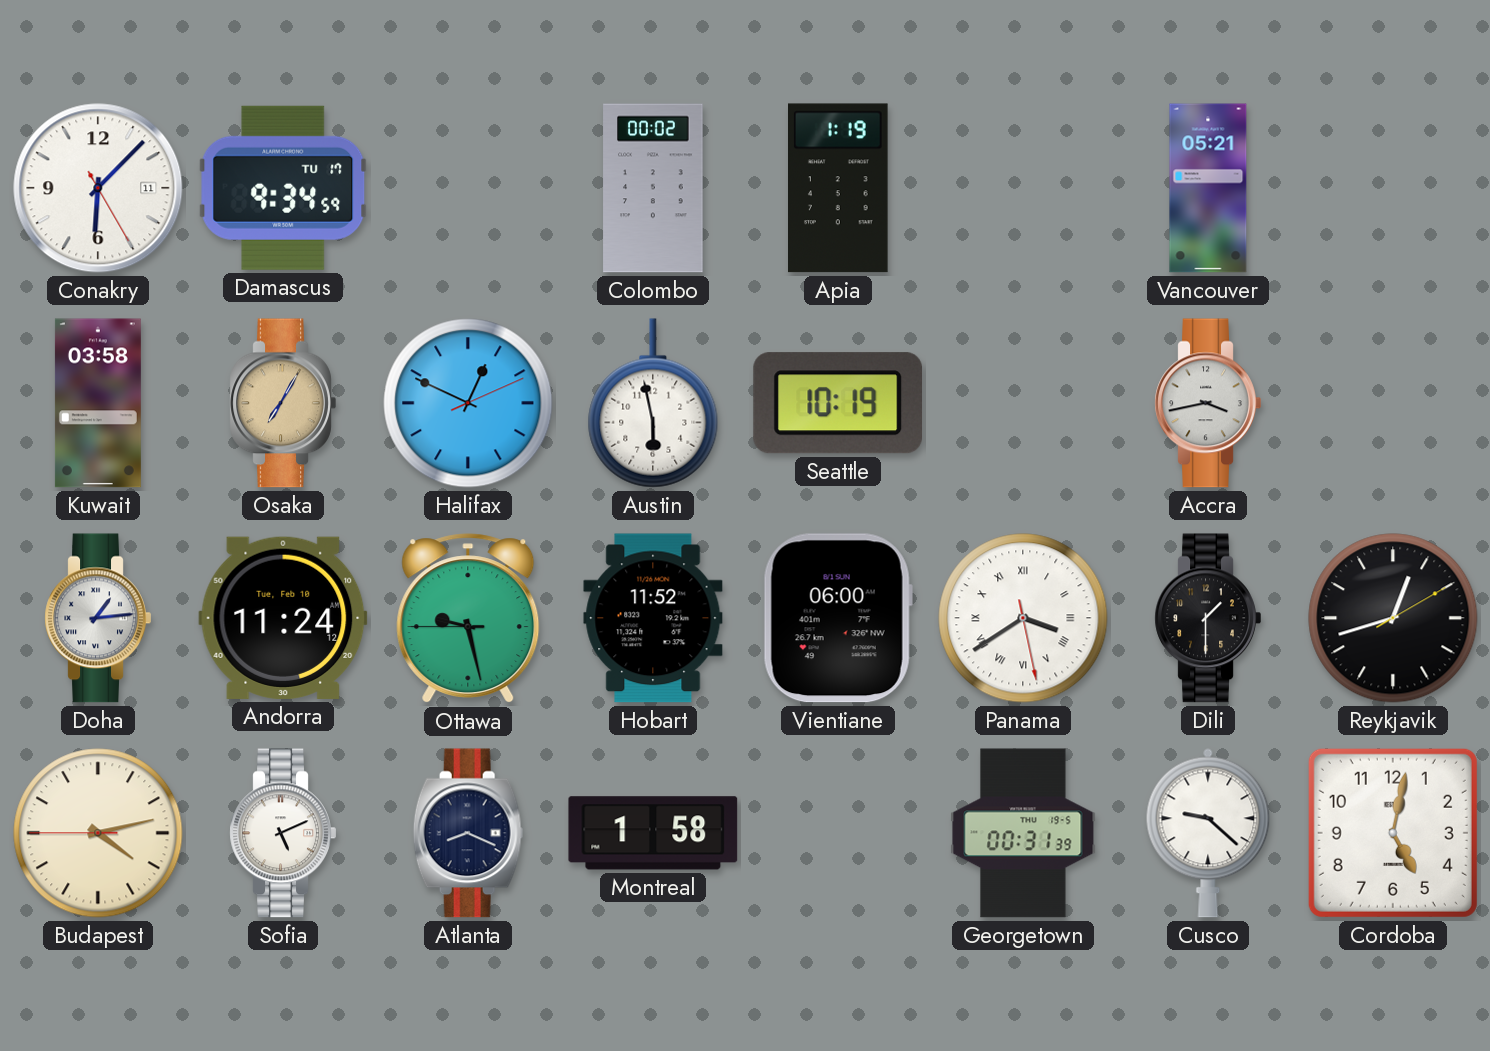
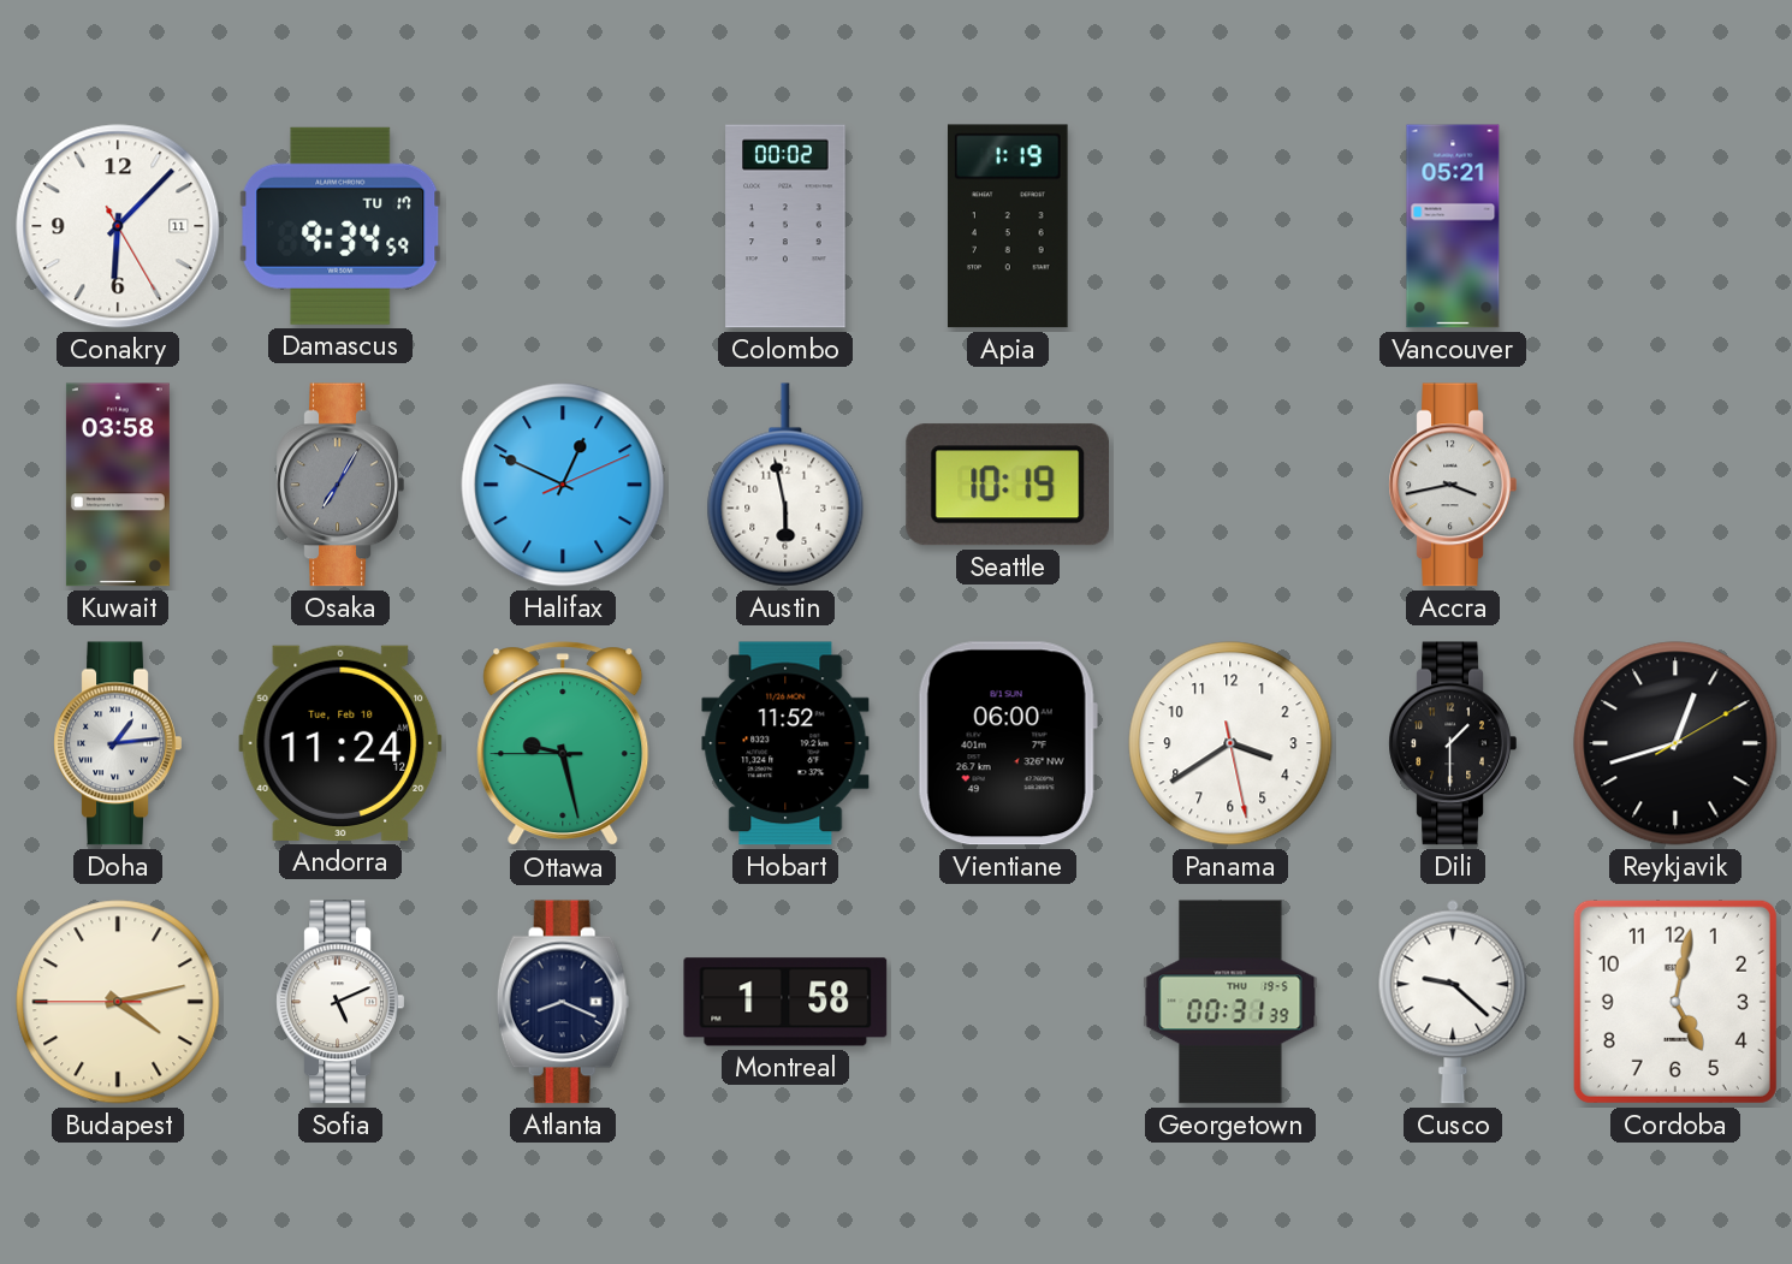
Osaka dial: champagne -> grey
Panama numerals: Roman -> Arabic
